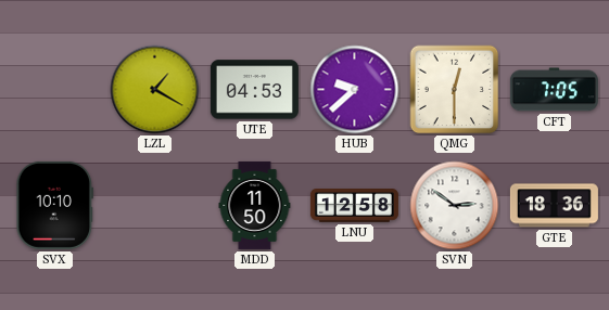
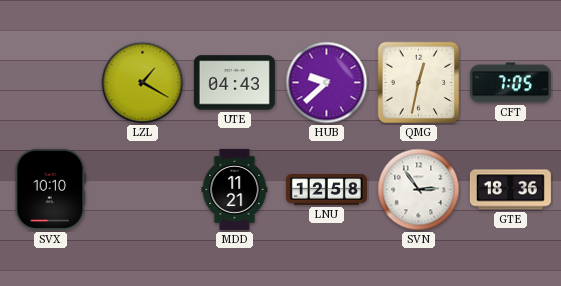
UTE: 04:53 -> 04:43
QMG: 12:30 -> 12:32
MDD: 11:50 -> 11:21
SVN: 2:51 -> 2:54
